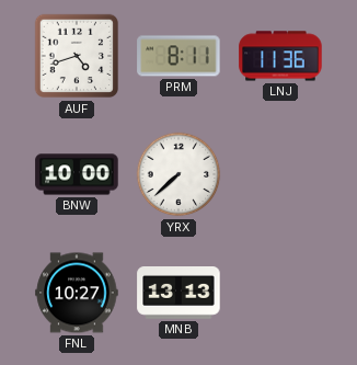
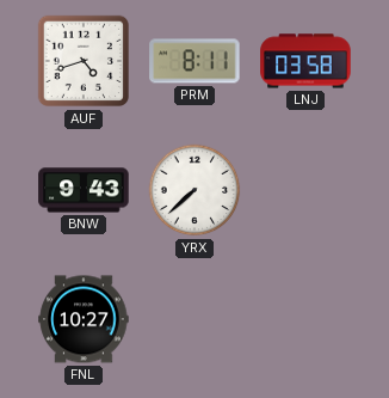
LNJ: 11:36 -> 03:58
BNW: 10:00 -> 9:43
MNB: 13:13 -> none
